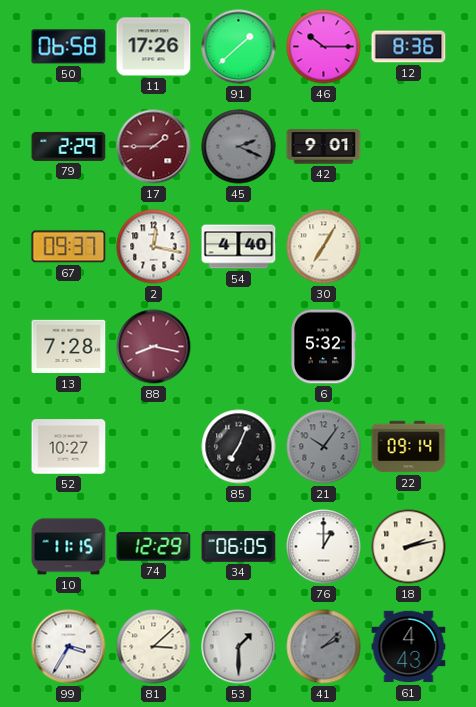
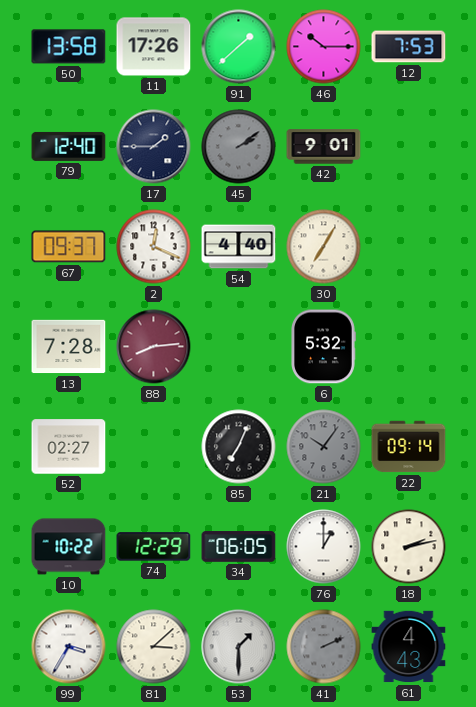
50: 06:58 -> 13:58
12: 8:36 -> 7:53
79: 2:29 -> 12:40
17 dial: burgundy -> navy
45: 2:19 -> 2:09
2: 12:17 -> 12:19
88: 8:17 -> 8:14
52: 10:27 -> 02:27
10: 11:15 -> 10:22
41: 2:08 -> 2:11
